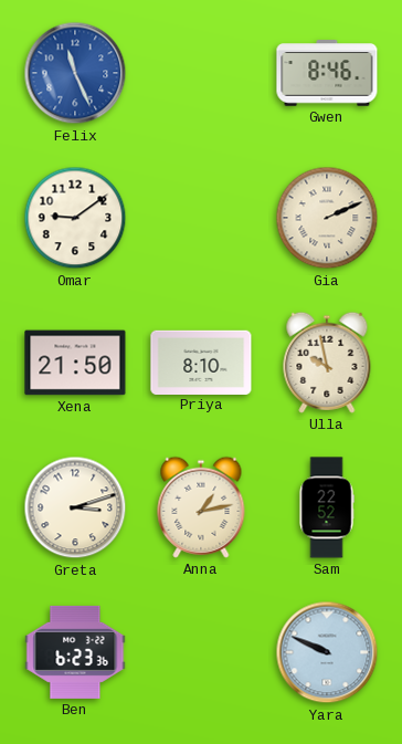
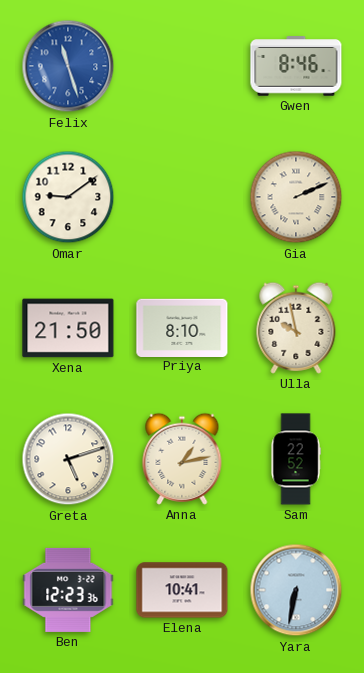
Felix: 11:26 -> 11:27
Greta: 3:12 -> 5:12
Ben: 6:23 -> 12:23
Elena: none -> 10:41
Yara: 9:49 -> 6:32
